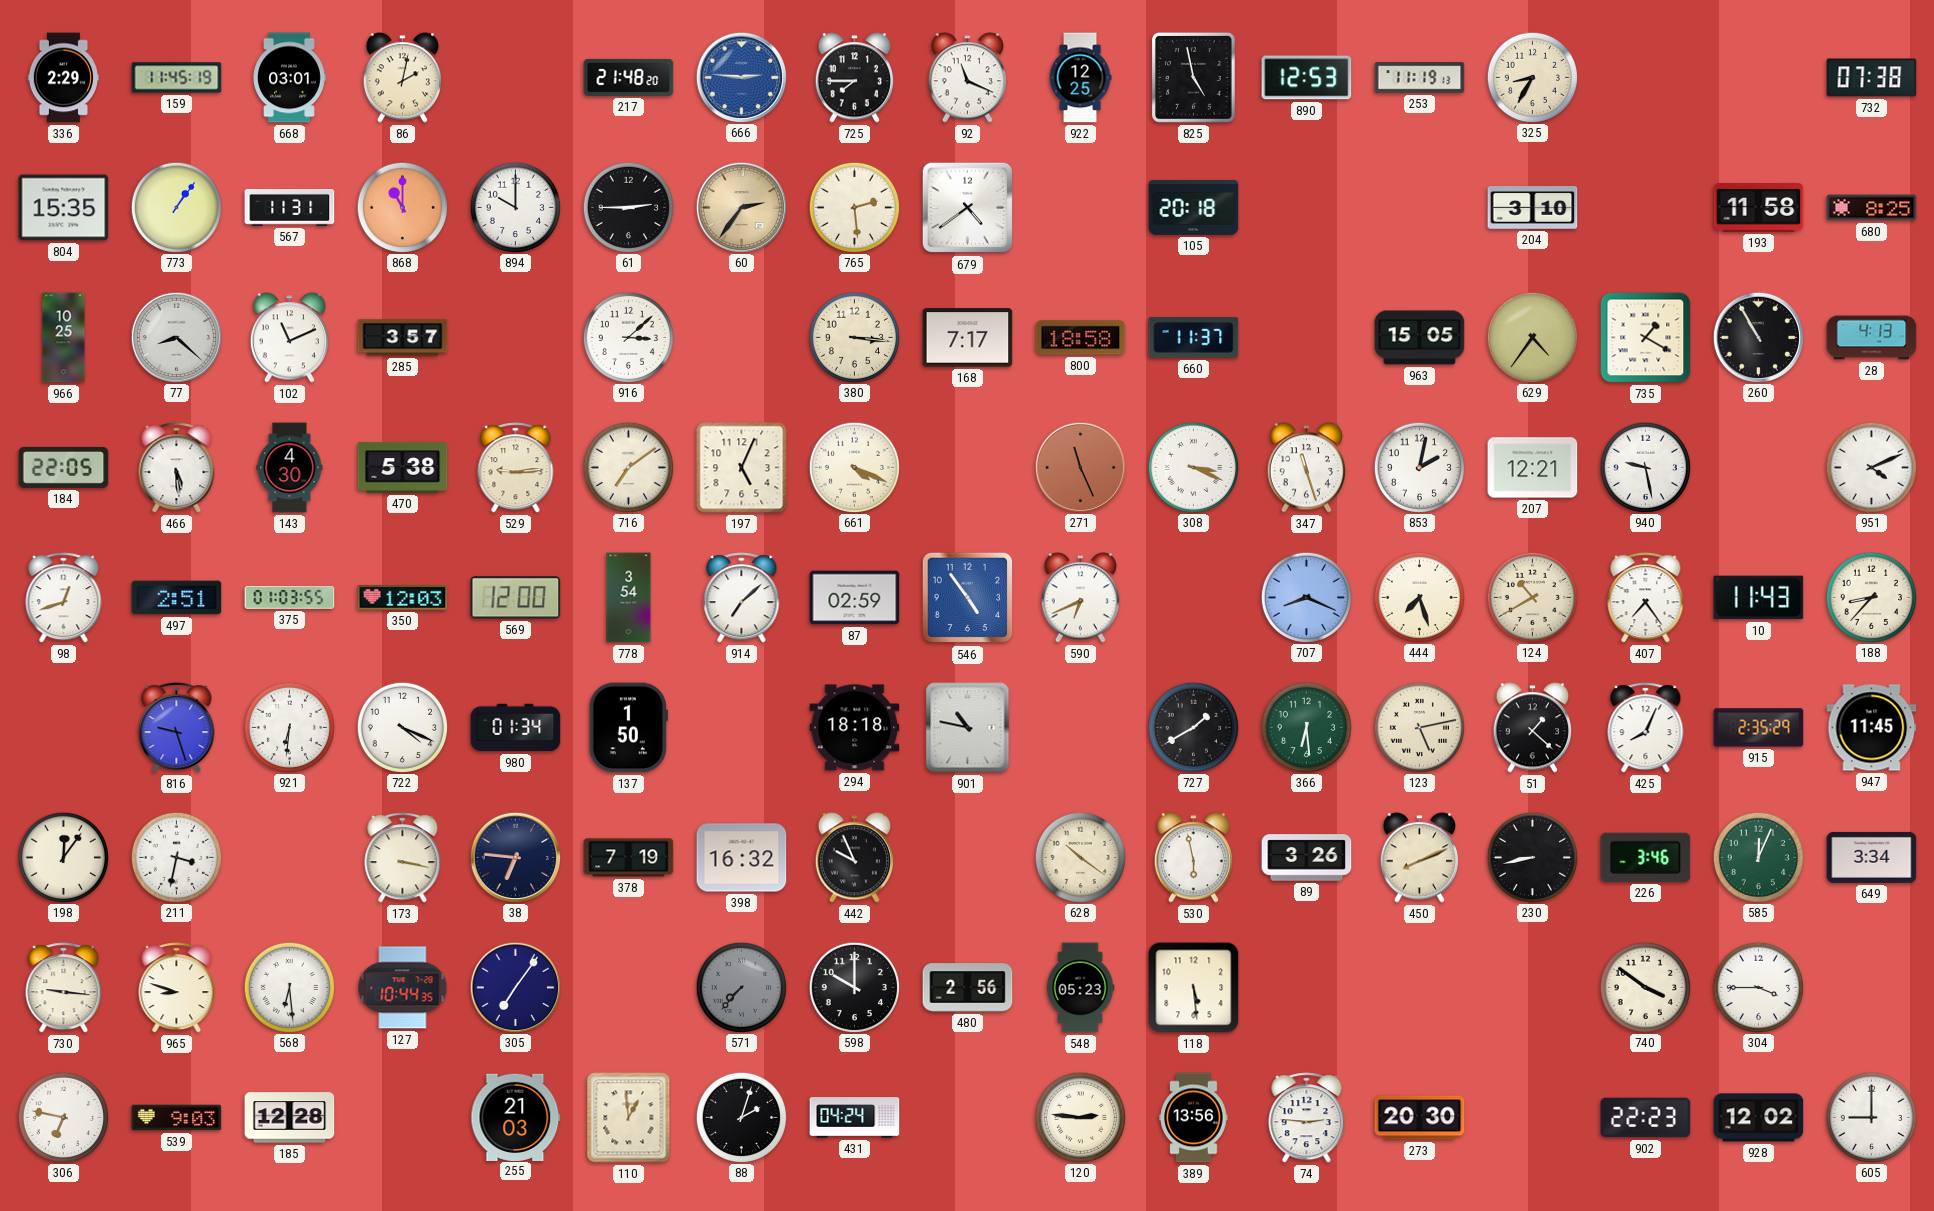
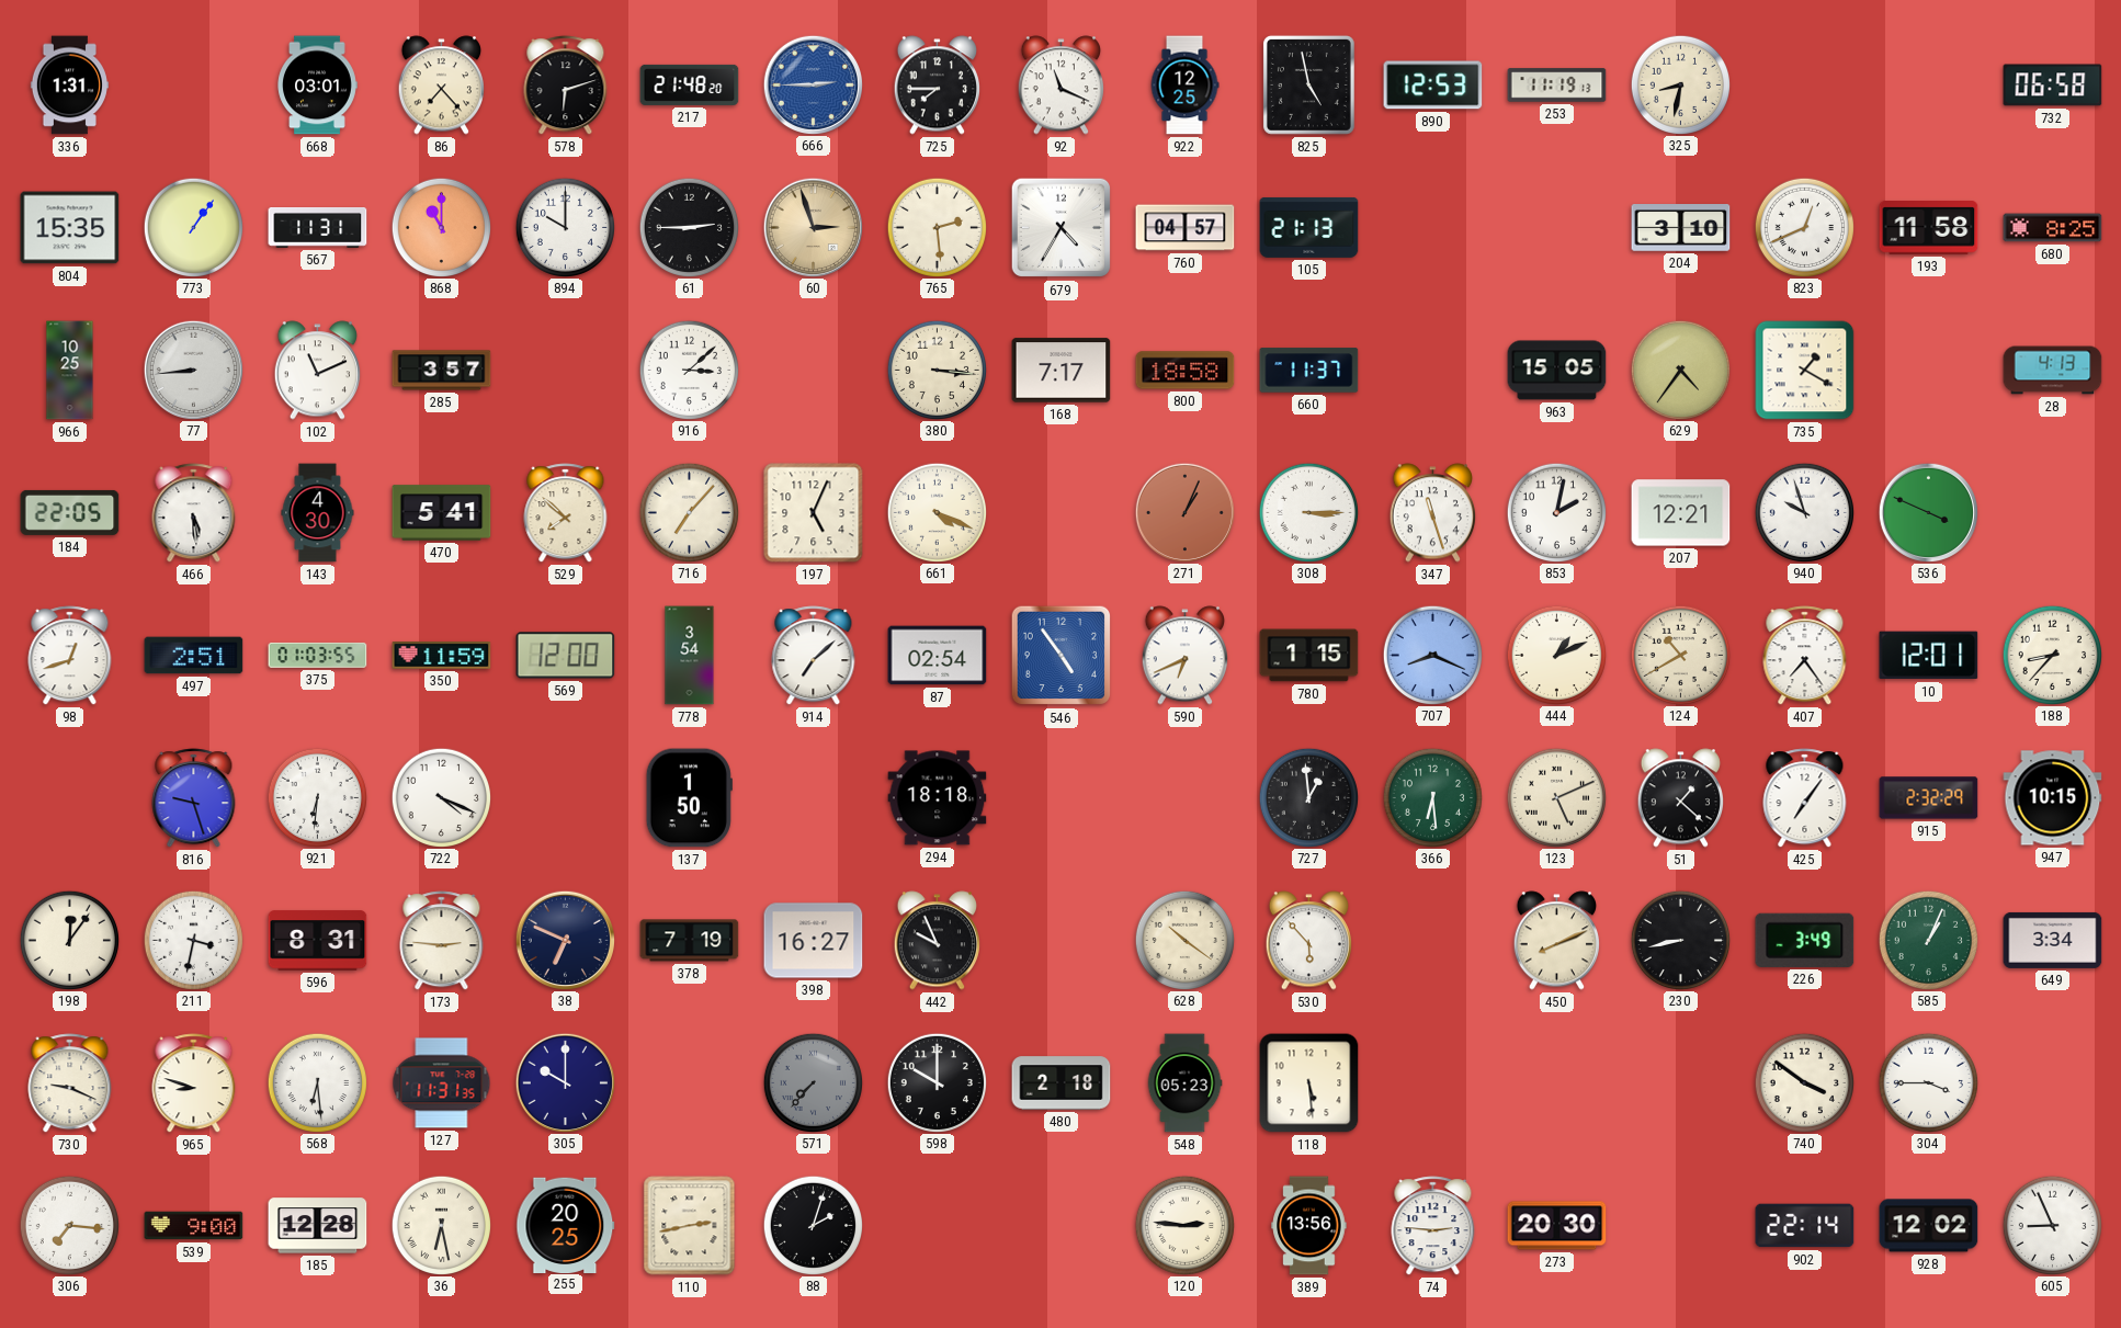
336: 2:29 -> 1:31
159: 11:45 -> none
86: 2:02 -> 7:23
578: none -> 6:12
666: 2:46 -> 2:45
325: 8:35 -> 8:32
732: 07:38 -> 06:58
60: 2:36 -> 2:57
679: 4:39 -> 4:35
760: none -> 04:57
105: 20:18 -> 21:13
823: none -> 12:41
77: 8:22 -> 8:44
260: 10:55 -> none
470: 5:38 -> 5:41
529: 9:14 -> 7:52
716: 7:09 -> 7:07
271: 11:26 -> 1:04
308: 3:19 -> 3:15
940: 9:28 -> 9:57
536: none -> 3:49
951: 4:11 -> none
350: 12:03 -> 11:59
87: 02:59 -> 02:54
780: none -> 1:15
444: 7:27 -> 1:11
10: 11:43 -> 12:01
980: 01:34 -> none
901: 10:47 -> none
727: 1:40 -> 12:59
123: 5:13 -> 5:11
425: 8:04 -> 7:06
915: 2:35 -> 2:32
947: 11:45 -> 10:15
596: none -> 8:31
173: 3:17 -> 2:46
38: 6:46 -> 6:49
398: 16:32 -> 16:27
530: 5:58 -> 5:53
89: 3:26 -> none
226: 3:46 -> 3:49
585: 12:04 -> 1:04
730: 9:16 -> 9:19
127: 10:44 -> 11:31
305: 7:06 -> 10:00
480: 2:56 -> 2:18
306: 6:47 -> 7:16
539: 9:03 -> 9:00
36: none -> 6:28
255: 21:03 -> 20:25
110: 12:59 -> 2:43
431: 04:24 -> none
902: 22:23 -> 22:14
605: 9:00 -> 8:56
